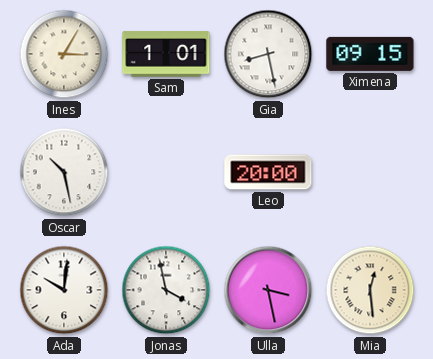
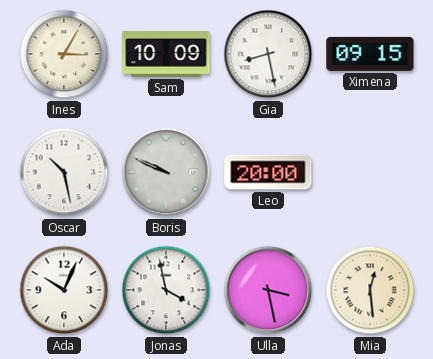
Sam: 1:01 -> 10:09
Boris: none -> 9:49
Ada: 10:01 -> 10:04
